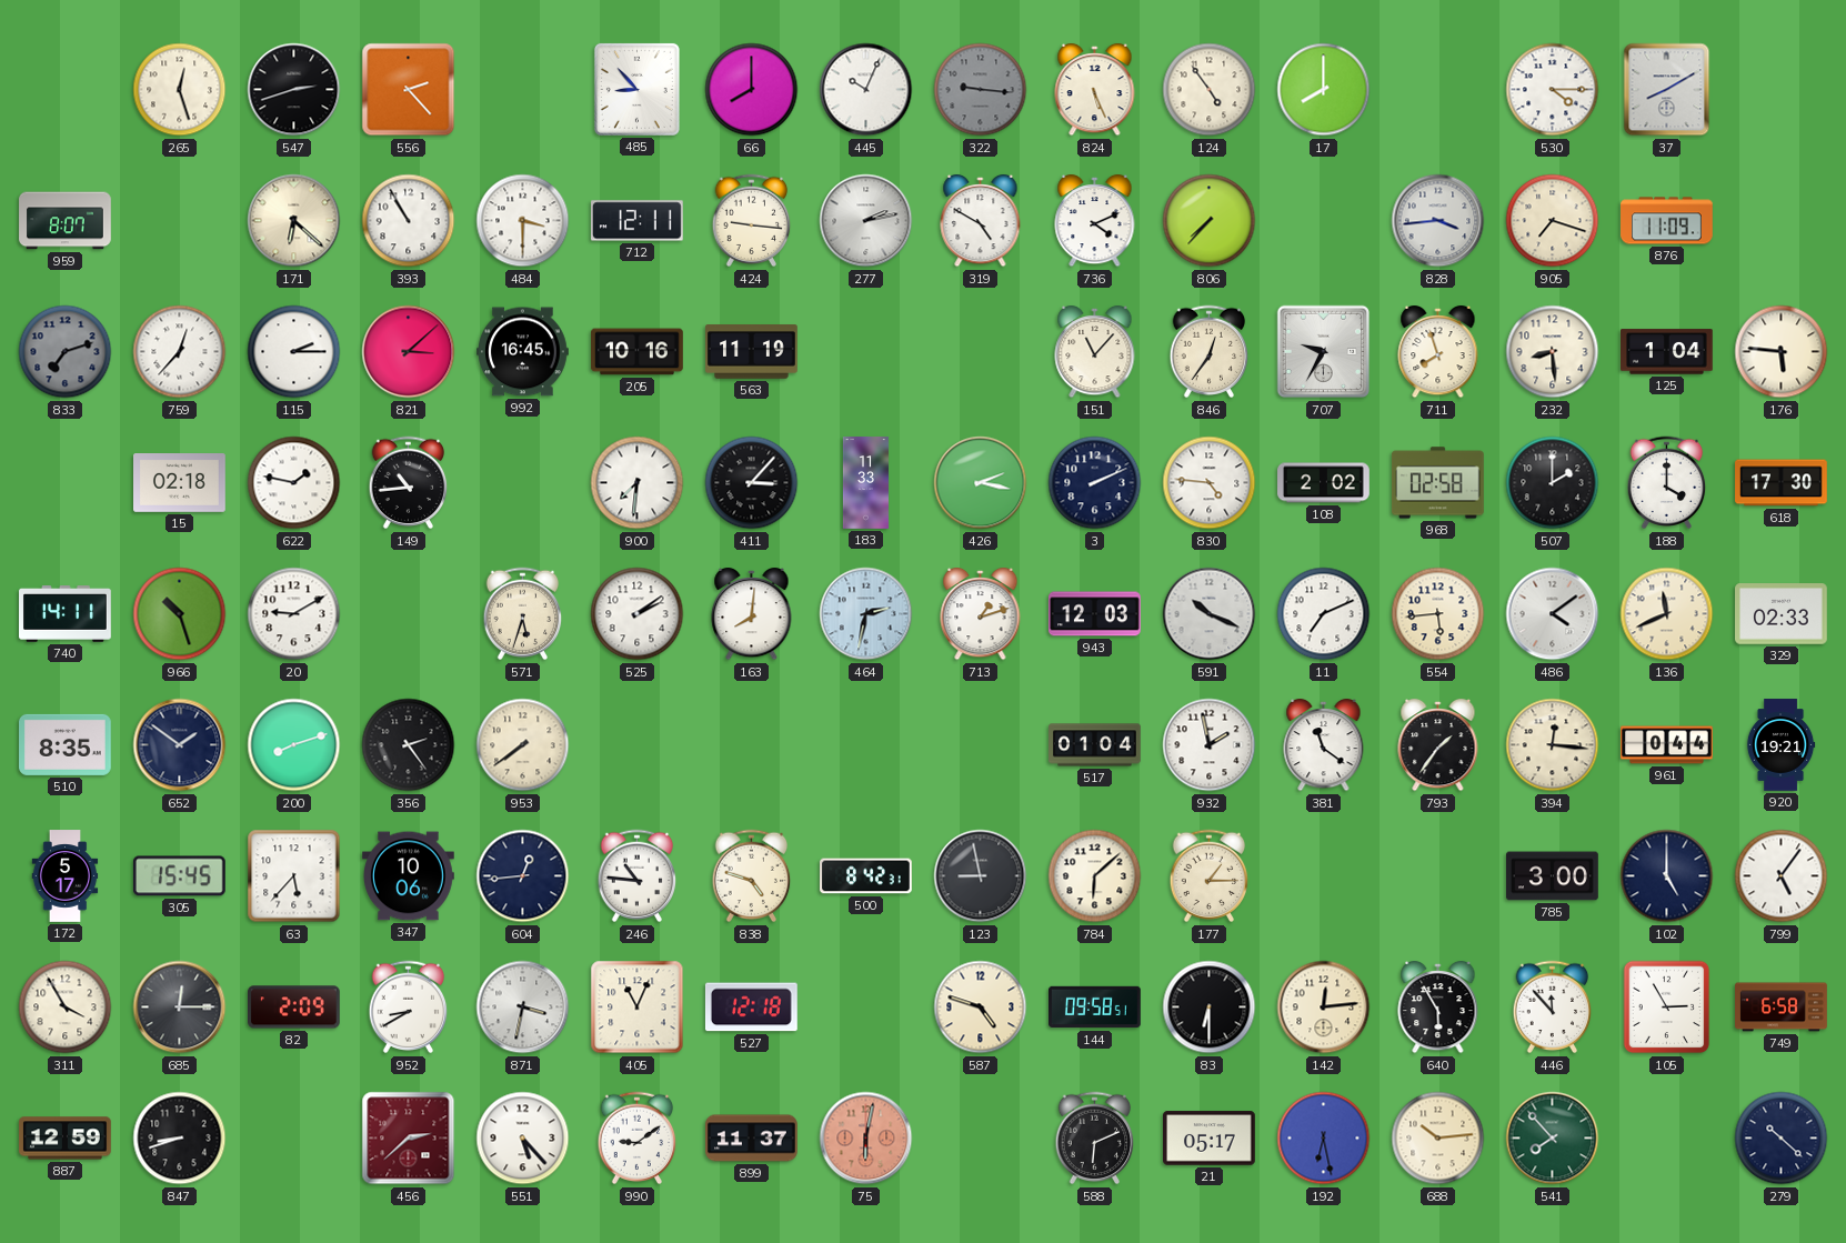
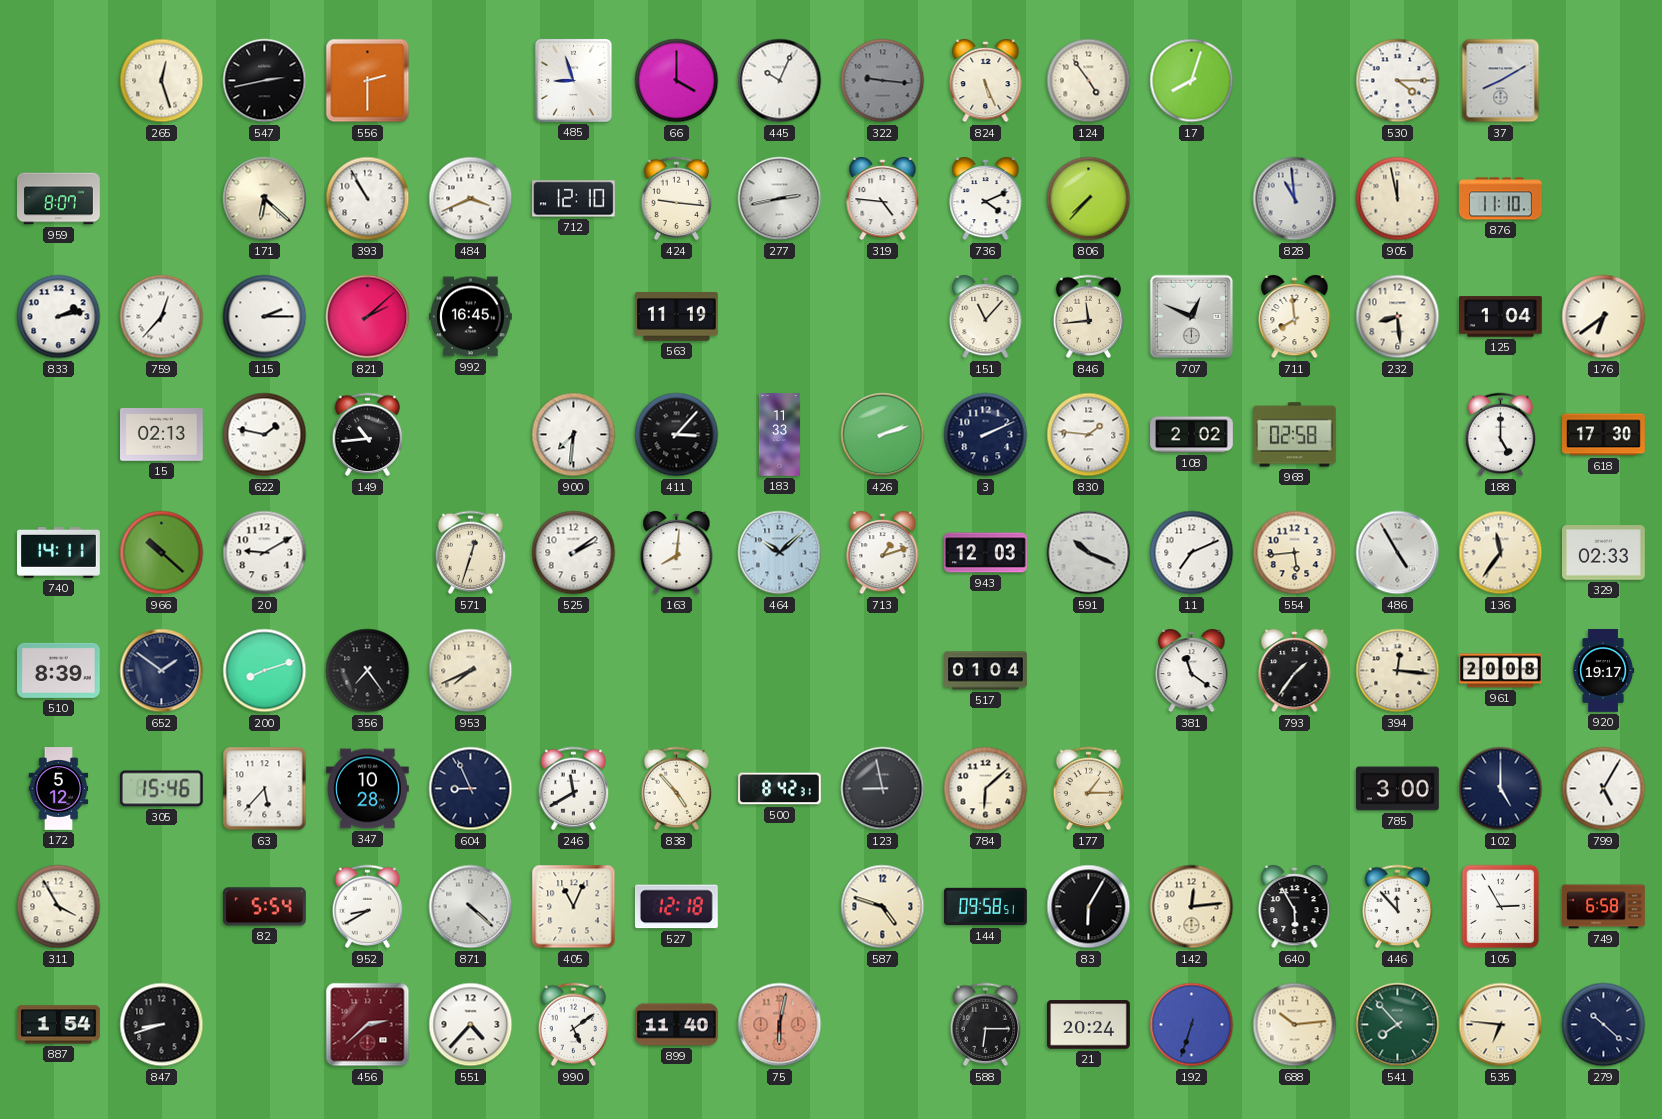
547: 2:42 -> 2:43
556: 2:23 -> 2:30
485: 8:53 -> 8:57
66: 8:00 -> 4:00
17: 8:00 -> 8:03
484: 3:30 -> 3:41
712: 12:11 -> 12:10
277: 2:13 -> 2:43
319: 4:50 -> 4:46
828: 3:44 -> 10:59
905: 7:18 -> 11:58
876: 11:09 -> 11:10
833: 7:12 -> 2:13
833 dial: grey -> white
821: 3:08 -> 2:08
205: 10:16 -> none
846: 12:36 -> 11:44
707: 9:35 -> 12:49
711: 7:57 -> 7:59
176: 5:46 -> 6:39
15: 02:18 -> 02:13
426: 2:17 -> 2:12
830: 4:46 -> 1:46
507: 2:00 -> none
188: 4:00 -> 5:00
966: 10:27 -> 10:22
571: 5:33 -> 12:33
464: 2:32 -> 10:08
486: 4:09 -> 4:55
136: 11:41 -> 11:36
510: 8:35 -> 8:39
356: 2:24 -> 7:24
953: 7:39 -> 7:41
932: 1:58 -> none
961: 0:44 -> 20:08
920: 19:21 -> 19:17
172: 5:17 -> 5:12
305: 15:45 -> 15:46
347: 10:06 -> 10:28
604: 12:44 -> 8:56
246: 10:46 -> 11:40
838: 4:48 -> 4:53
799: 5:06 -> 5:05
685: 12:15 -> none
82: 2:09 -> 5:54
871: 3:32 -> 4:22
83: 6:30 -> 6:05
887: 12:59 -> 1:54
551: 5:23 -> 4:37
990: 9:09 -> 5:09
899: 11:37 -> 11:40
588: 6:11 -> 6:15
21: 05:17 -> 20:24
192: 6:28 -> 6:33
535: none -> 6:46
